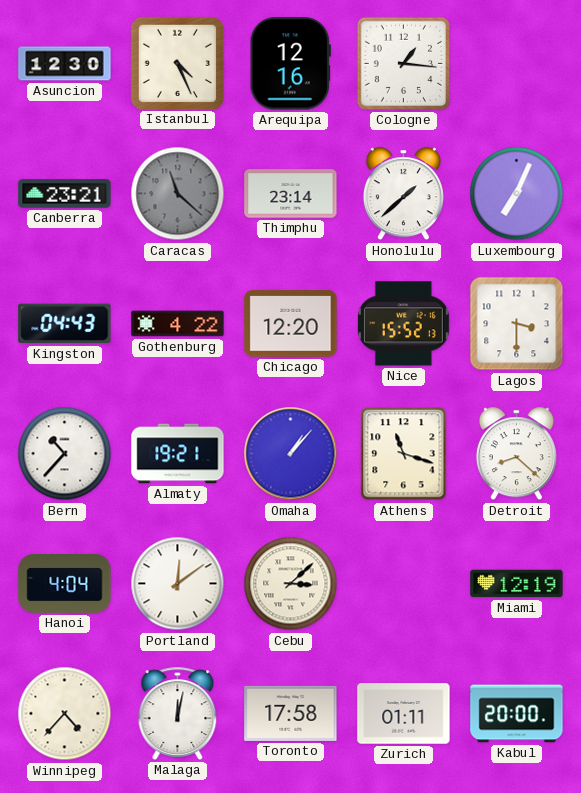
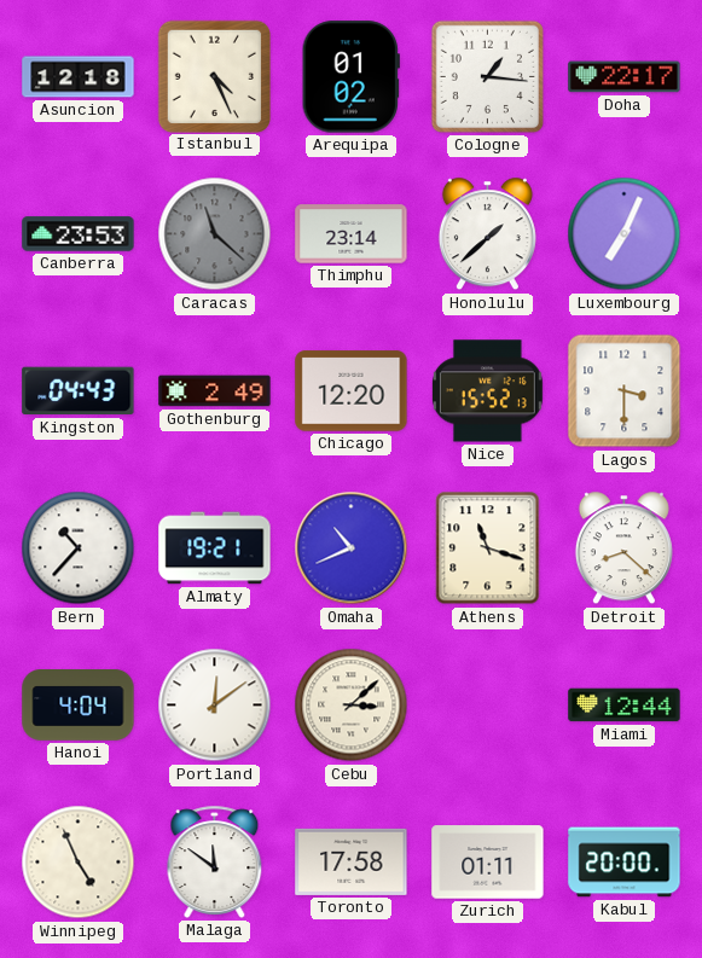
Asuncion: 12:30 -> 12:18
Arequipa: 12:16 -> 01:02
Doha: none -> 22:17
Canberra: 23:21 -> 23:53
Gothenburg: 4:22 -> 2:49
Omaha: 1:07 -> 10:41
Miami: 12:19 -> 12:44
Winnipeg: 4:37 -> 4:56
Malaga: 12:02 -> 11:51
